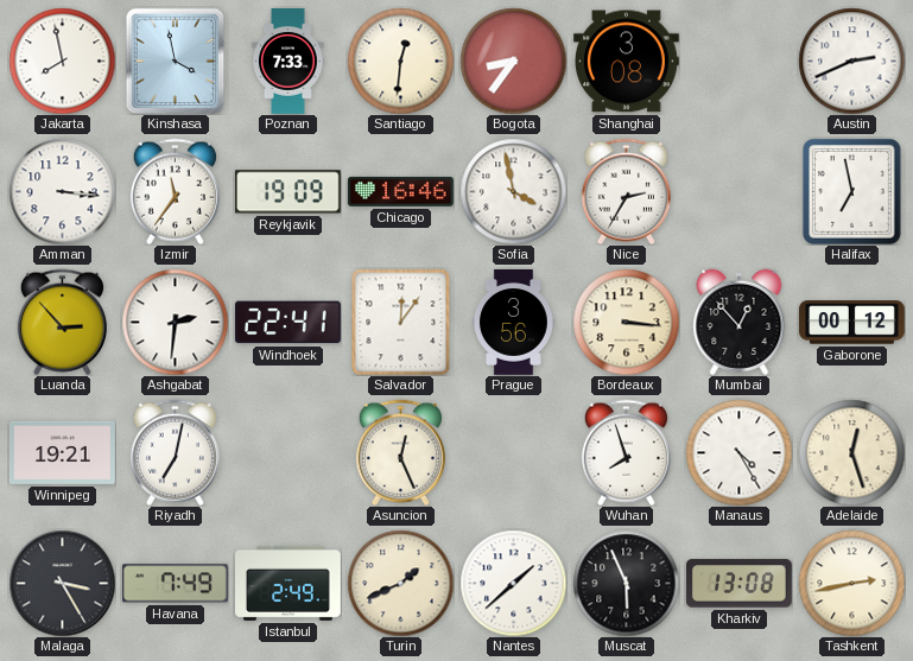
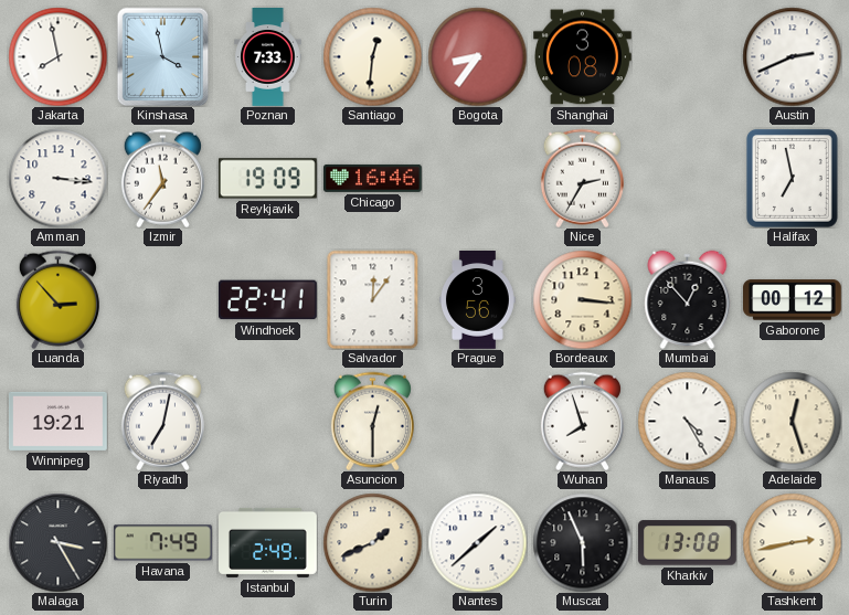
Sofia: 3:58 -> none
Ashgabat: 2:31 -> none
Asuncion: 12:26 -> 12:30
